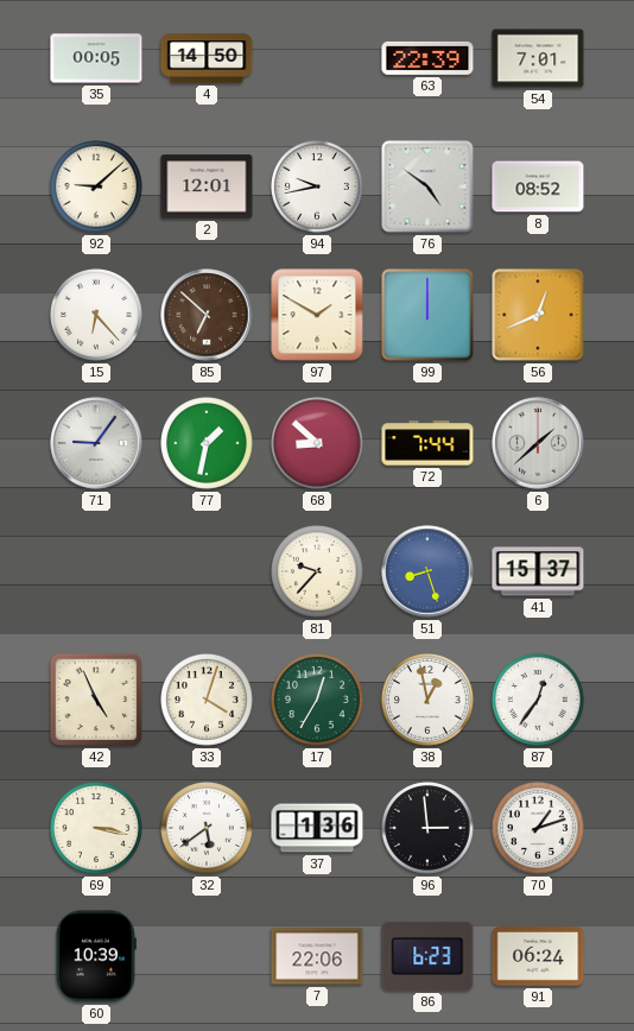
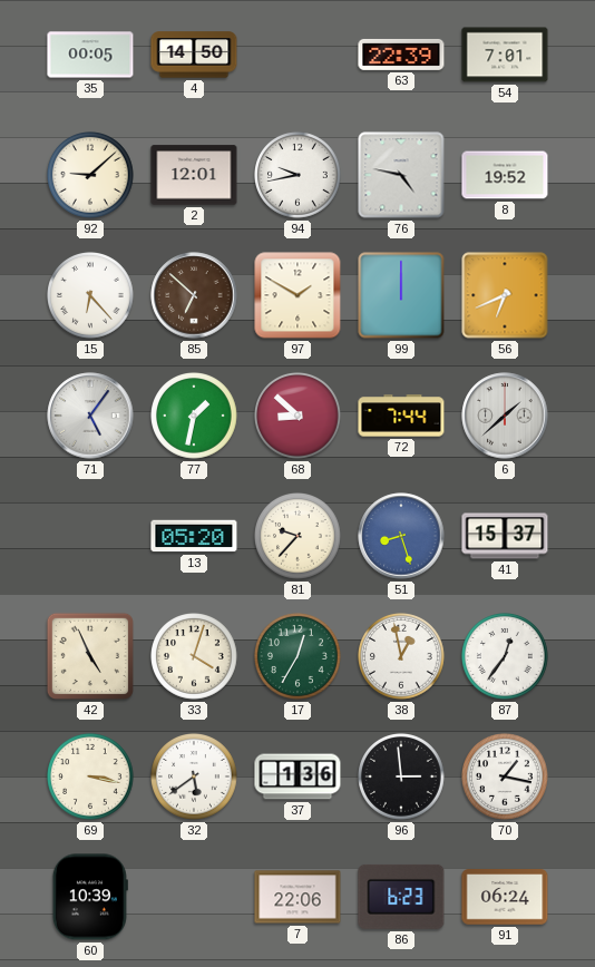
76: 4:51 -> 4:47
8: 08:52 -> 19:52
56: 12:41 -> 6:41
71: 9:06 -> 5:06
13: none -> 05:20
70: 1:12 -> 1:17
